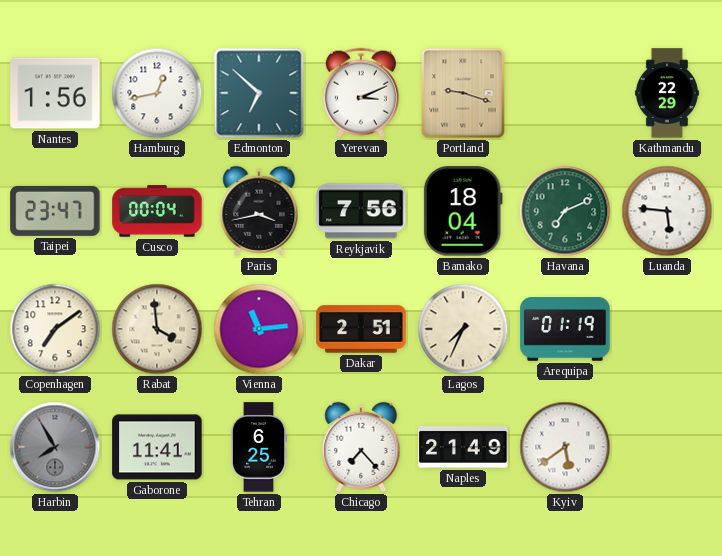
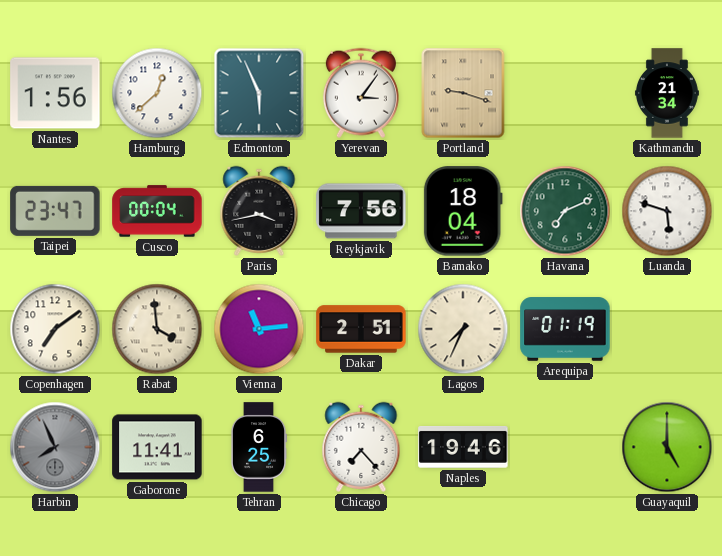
Hamburg: 12:43 -> 12:38
Edmonton: 6:52 -> 5:56
Yerevan: 3:11 -> 3:06
Kathmandu: 22:29 -> 21:34
Luanda: 5:46 -> 5:48
Harbin: 7:55 -> 7:56
Naples: 21:49 -> 19:46
Kyiv: 5:39 -> none
Guayaquil: none -> 5:00
